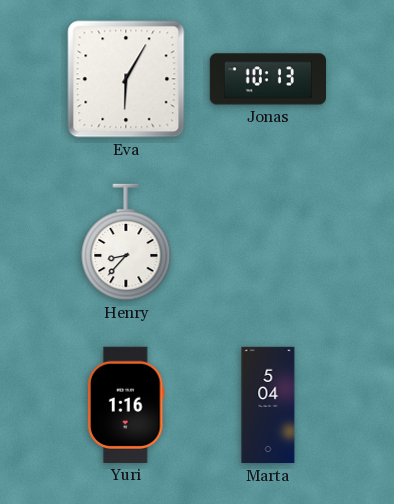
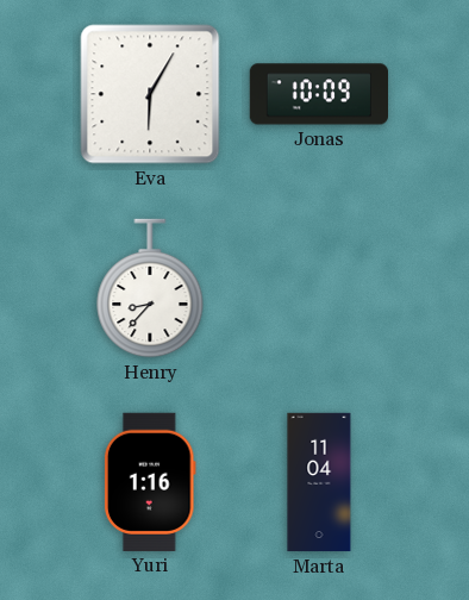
Jonas: 10:13 -> 10:09
Marta: 5:04 -> 11:04
